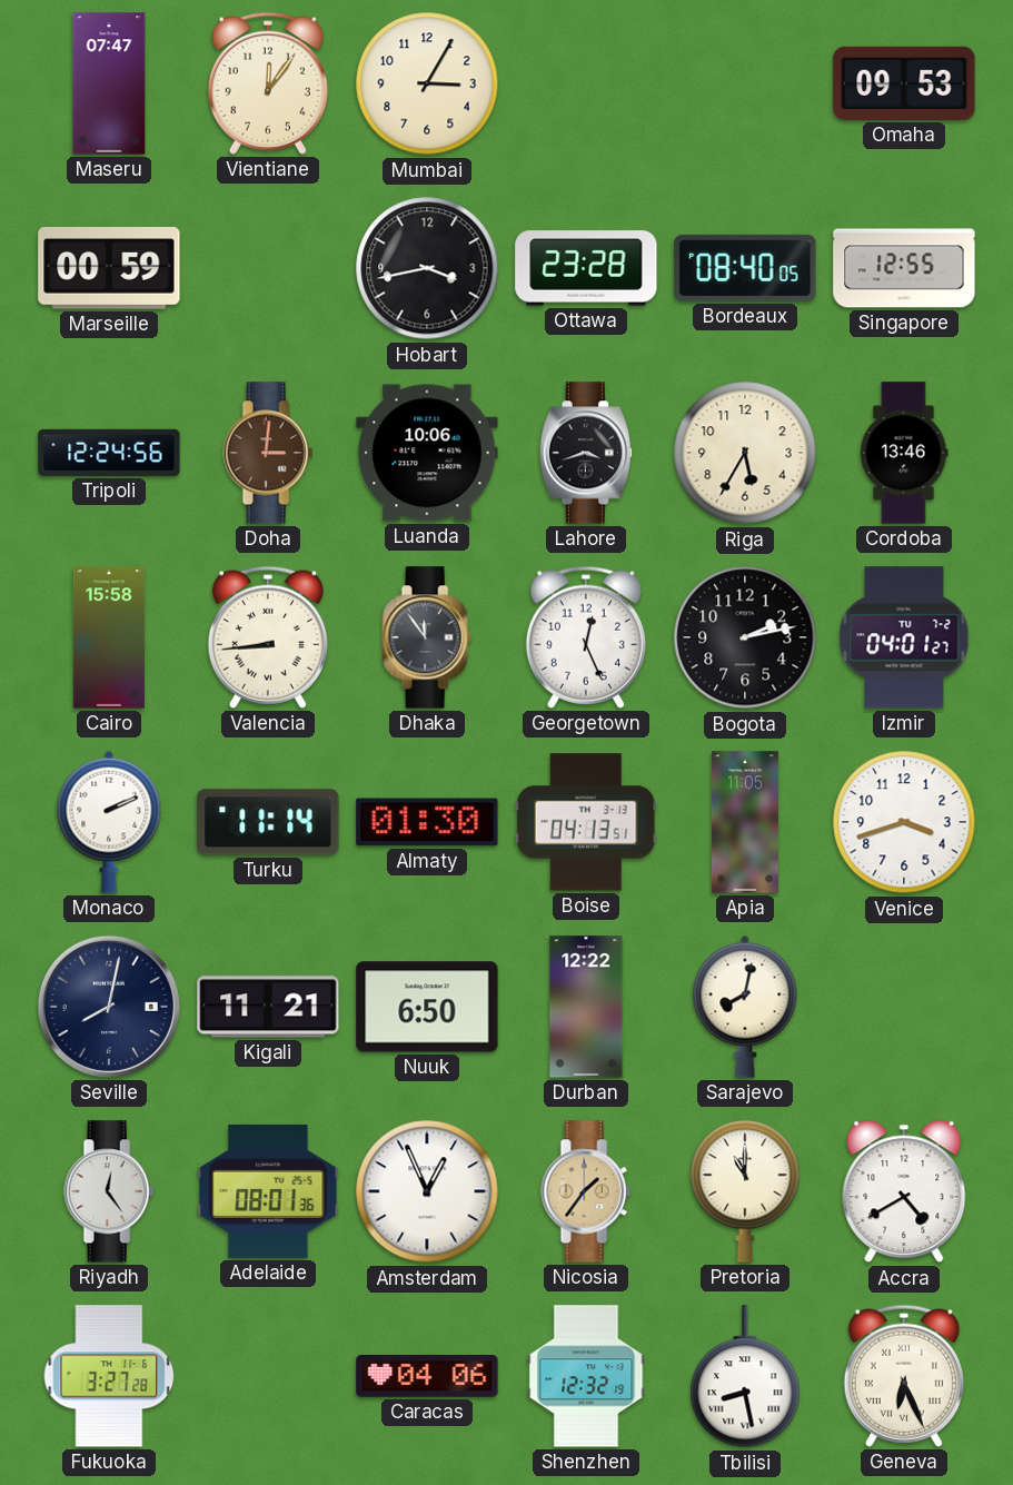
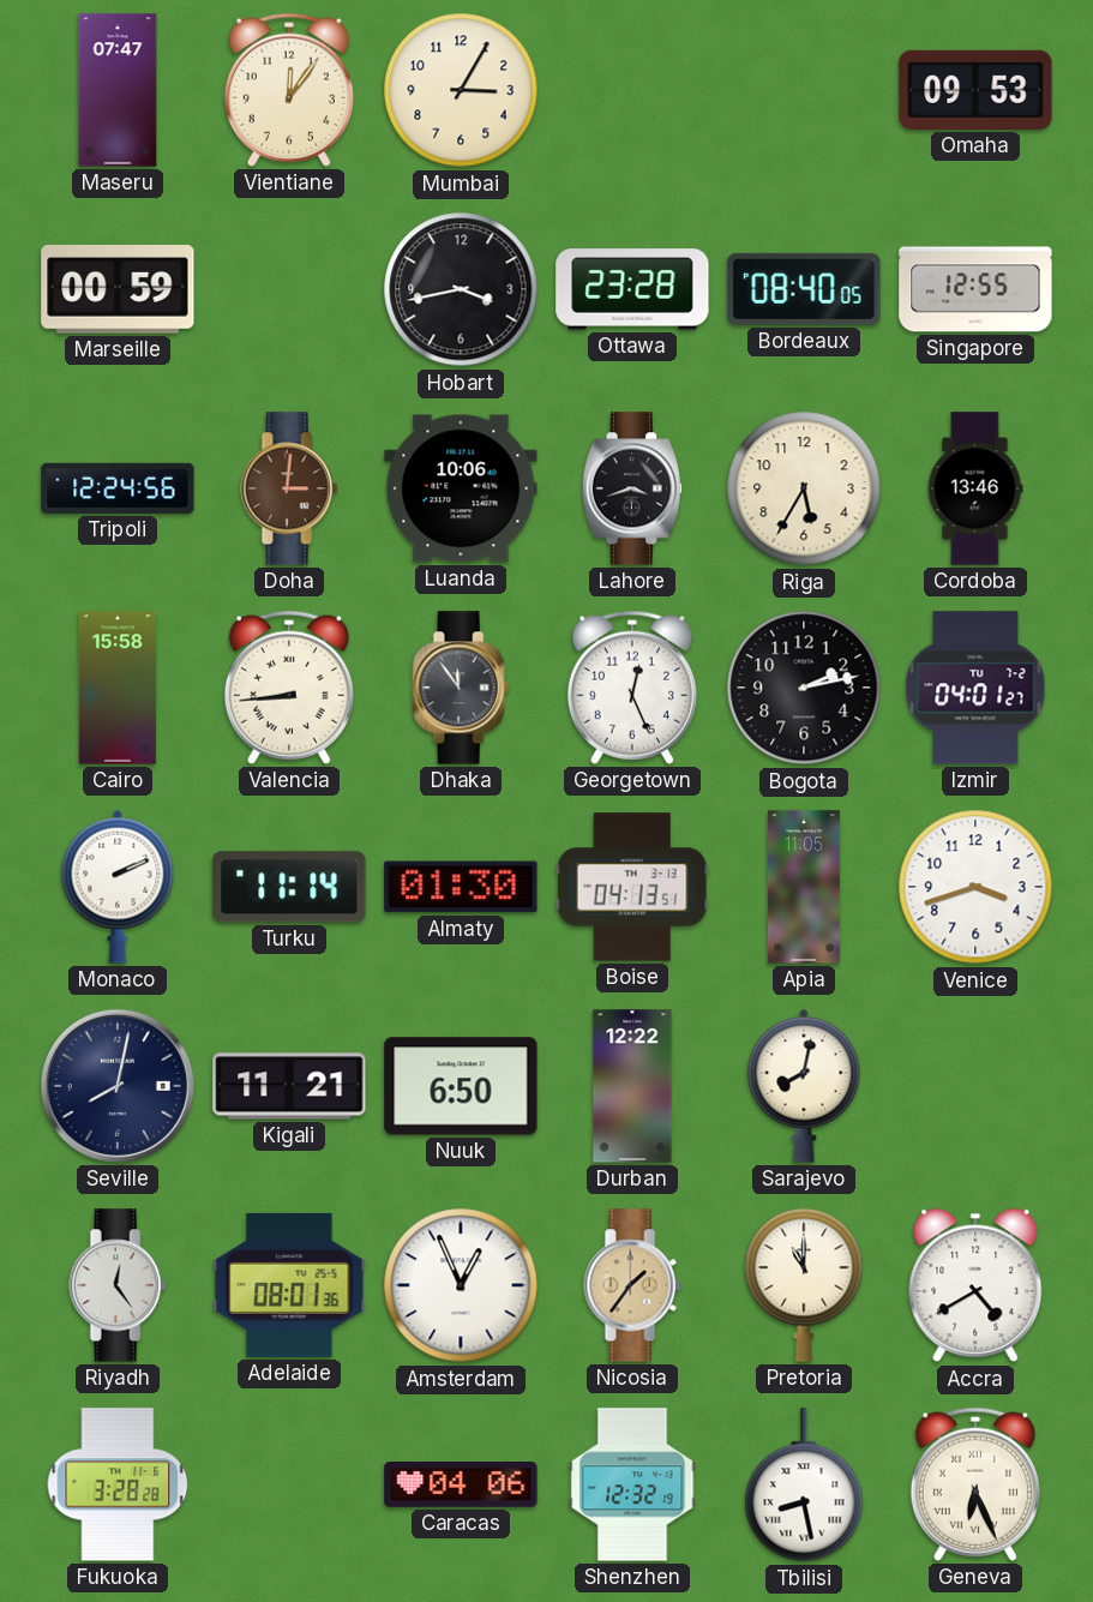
Fukuoka: 3:27 -> 3:28
